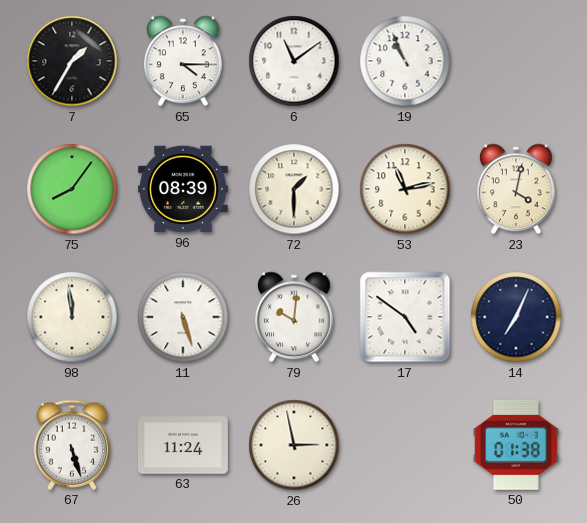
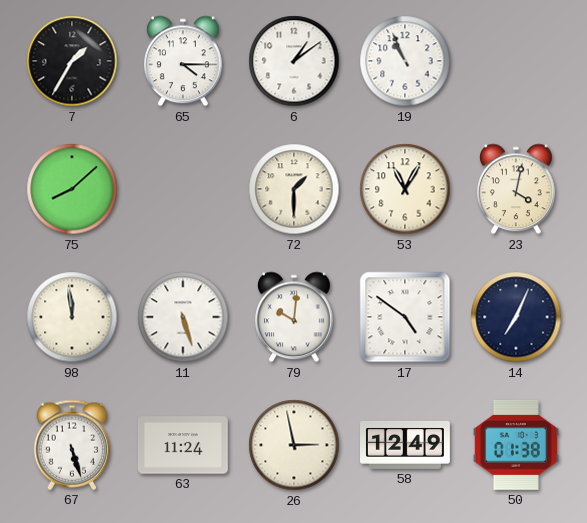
6: 11:09 -> 1:09
75: 8:06 -> 8:08
96: 08:39 -> none
53: 11:13 -> 11:05
58: none -> 12:49
